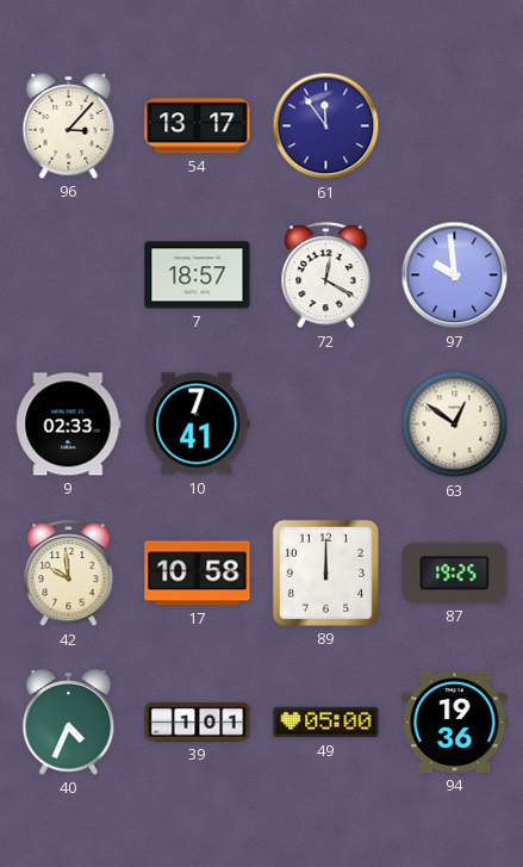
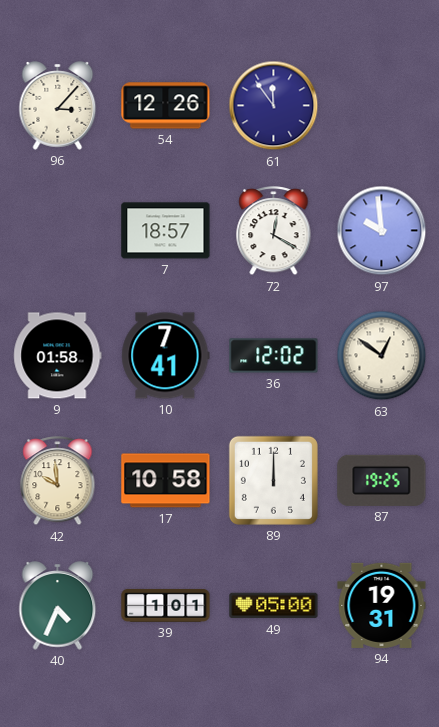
54: 13:17 -> 12:26
9: 02:33 -> 01:58
36: none -> 12:02
94: 19:36 -> 19:31
